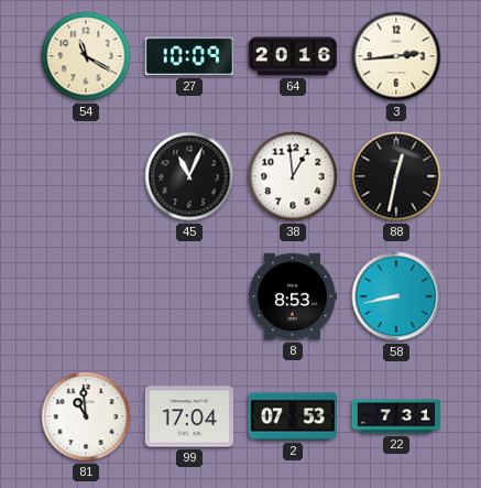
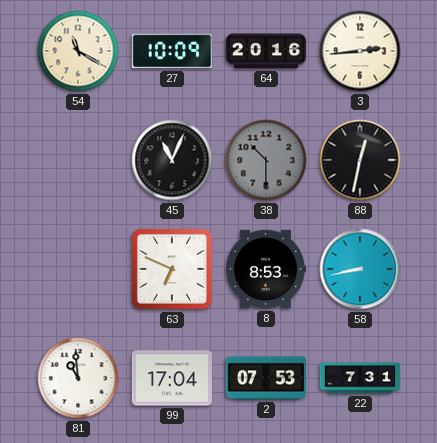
38: 12:59 -> 10:30
38 dial: white -> grey
63: none -> 6:49
